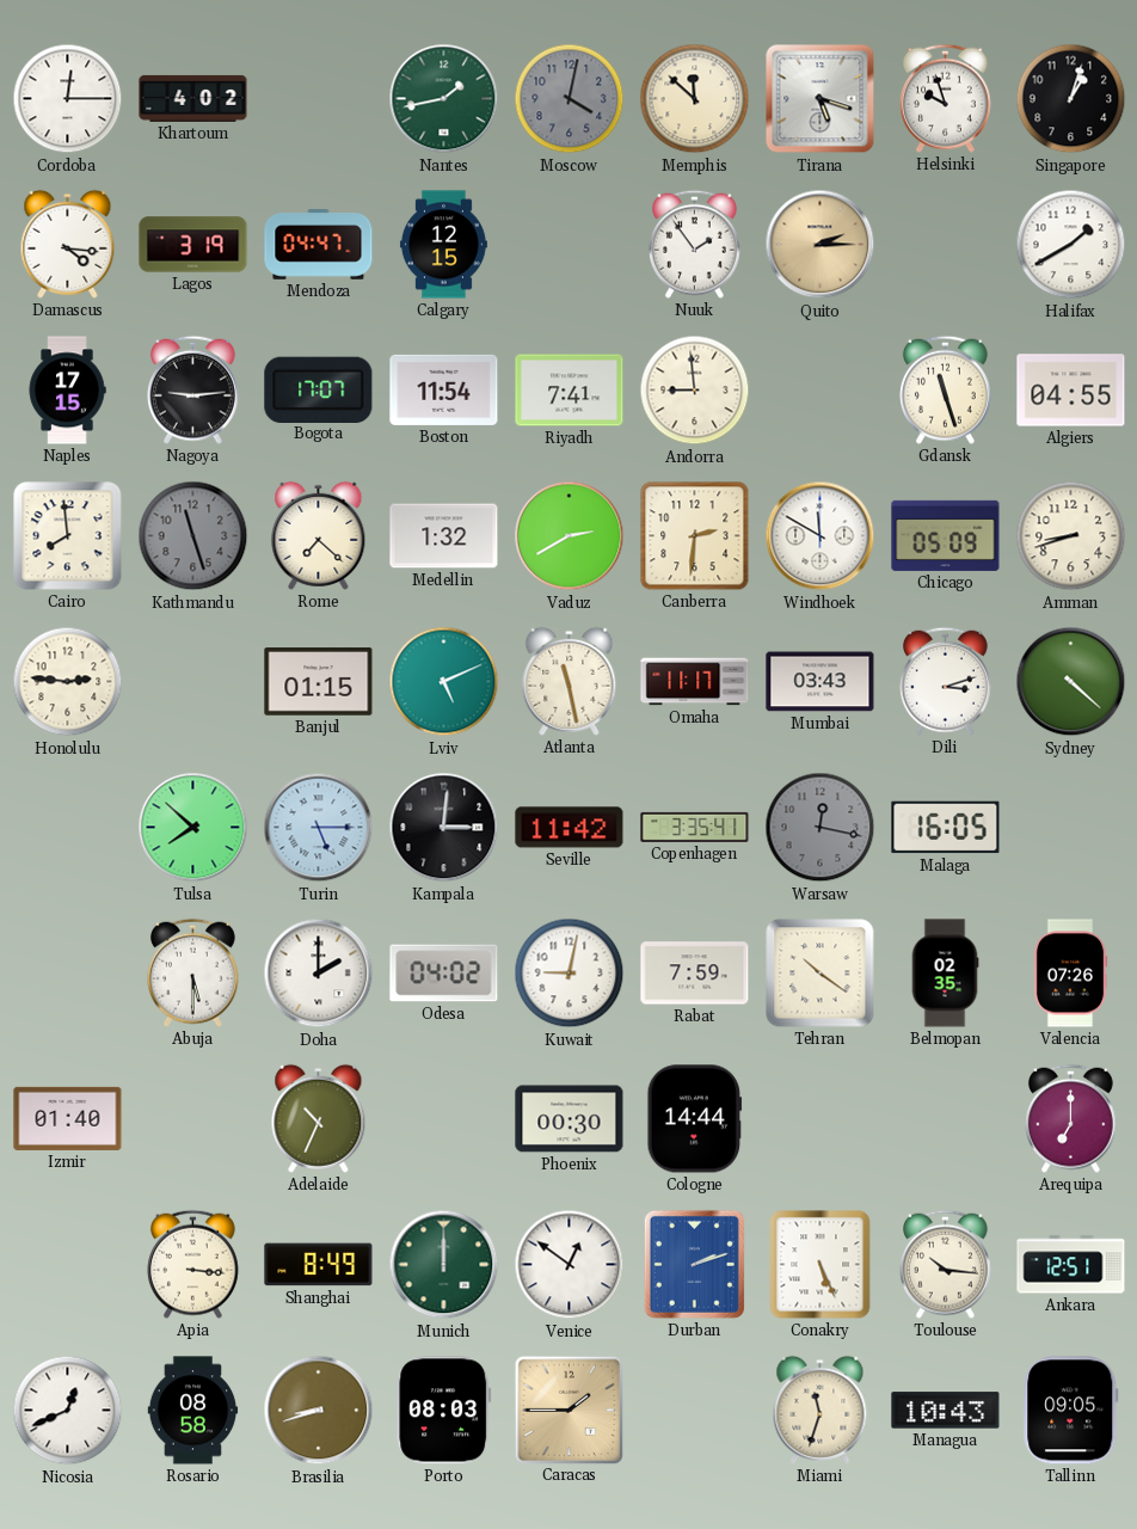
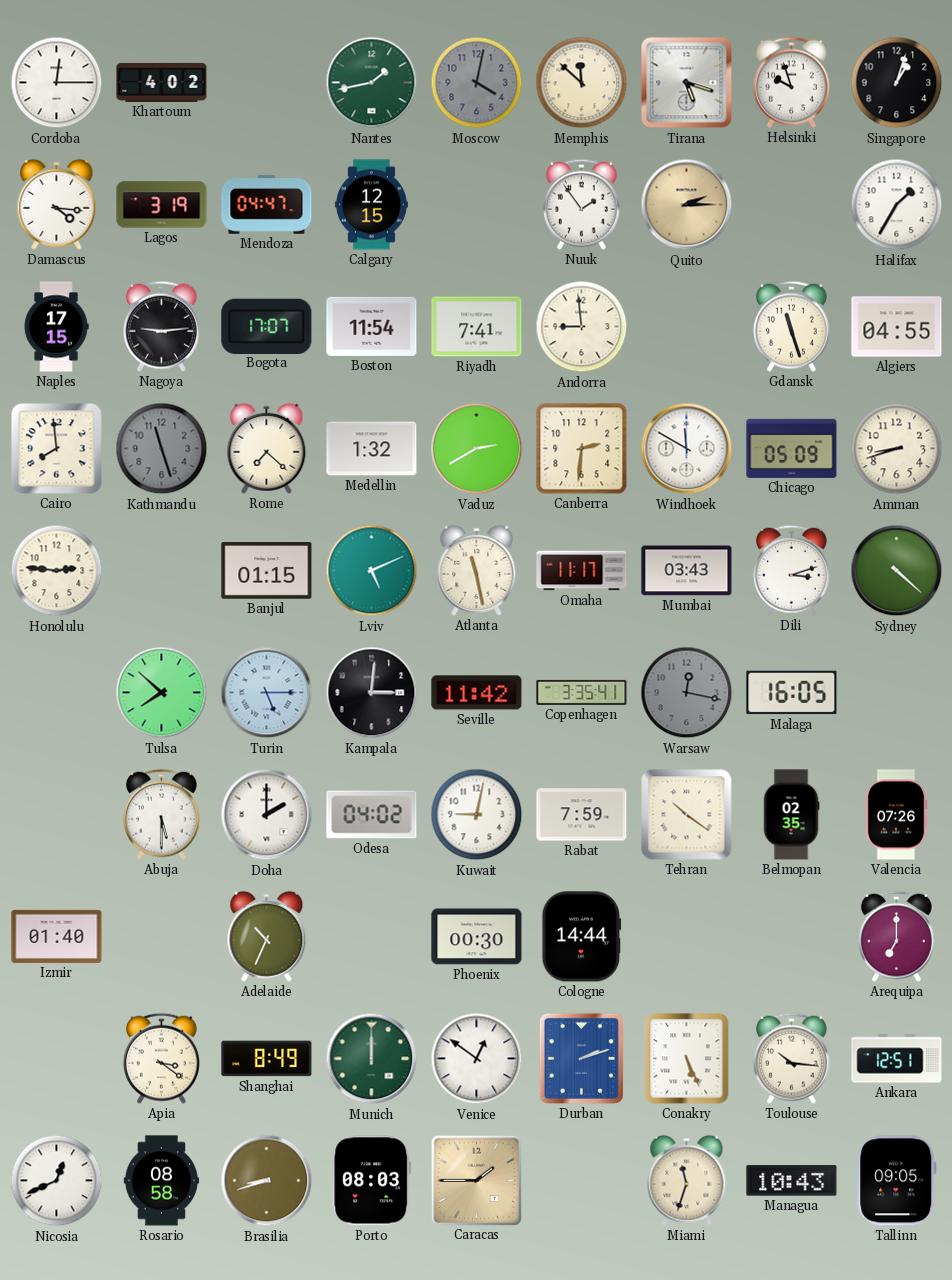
Halifax: 1:40 -> 1:35
Apia: 3:16 -> 3:21
